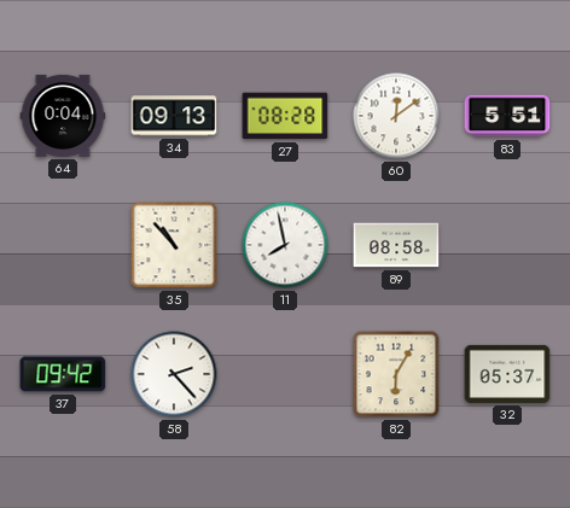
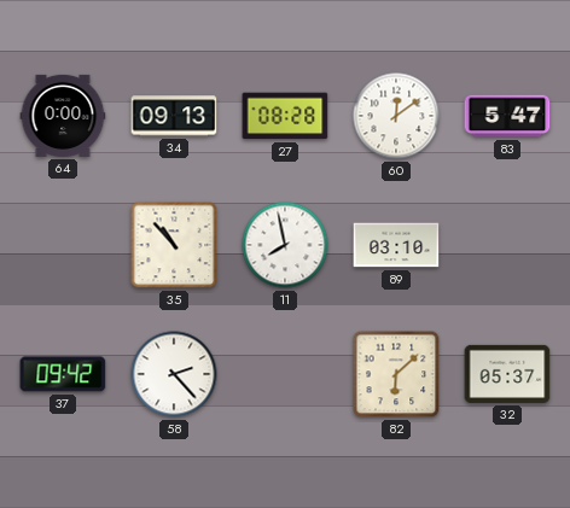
64: 0:04 -> 0:00
83: 5:51 -> 5:47
89: 08:58 -> 03:10
82: 6:05 -> 6:08
